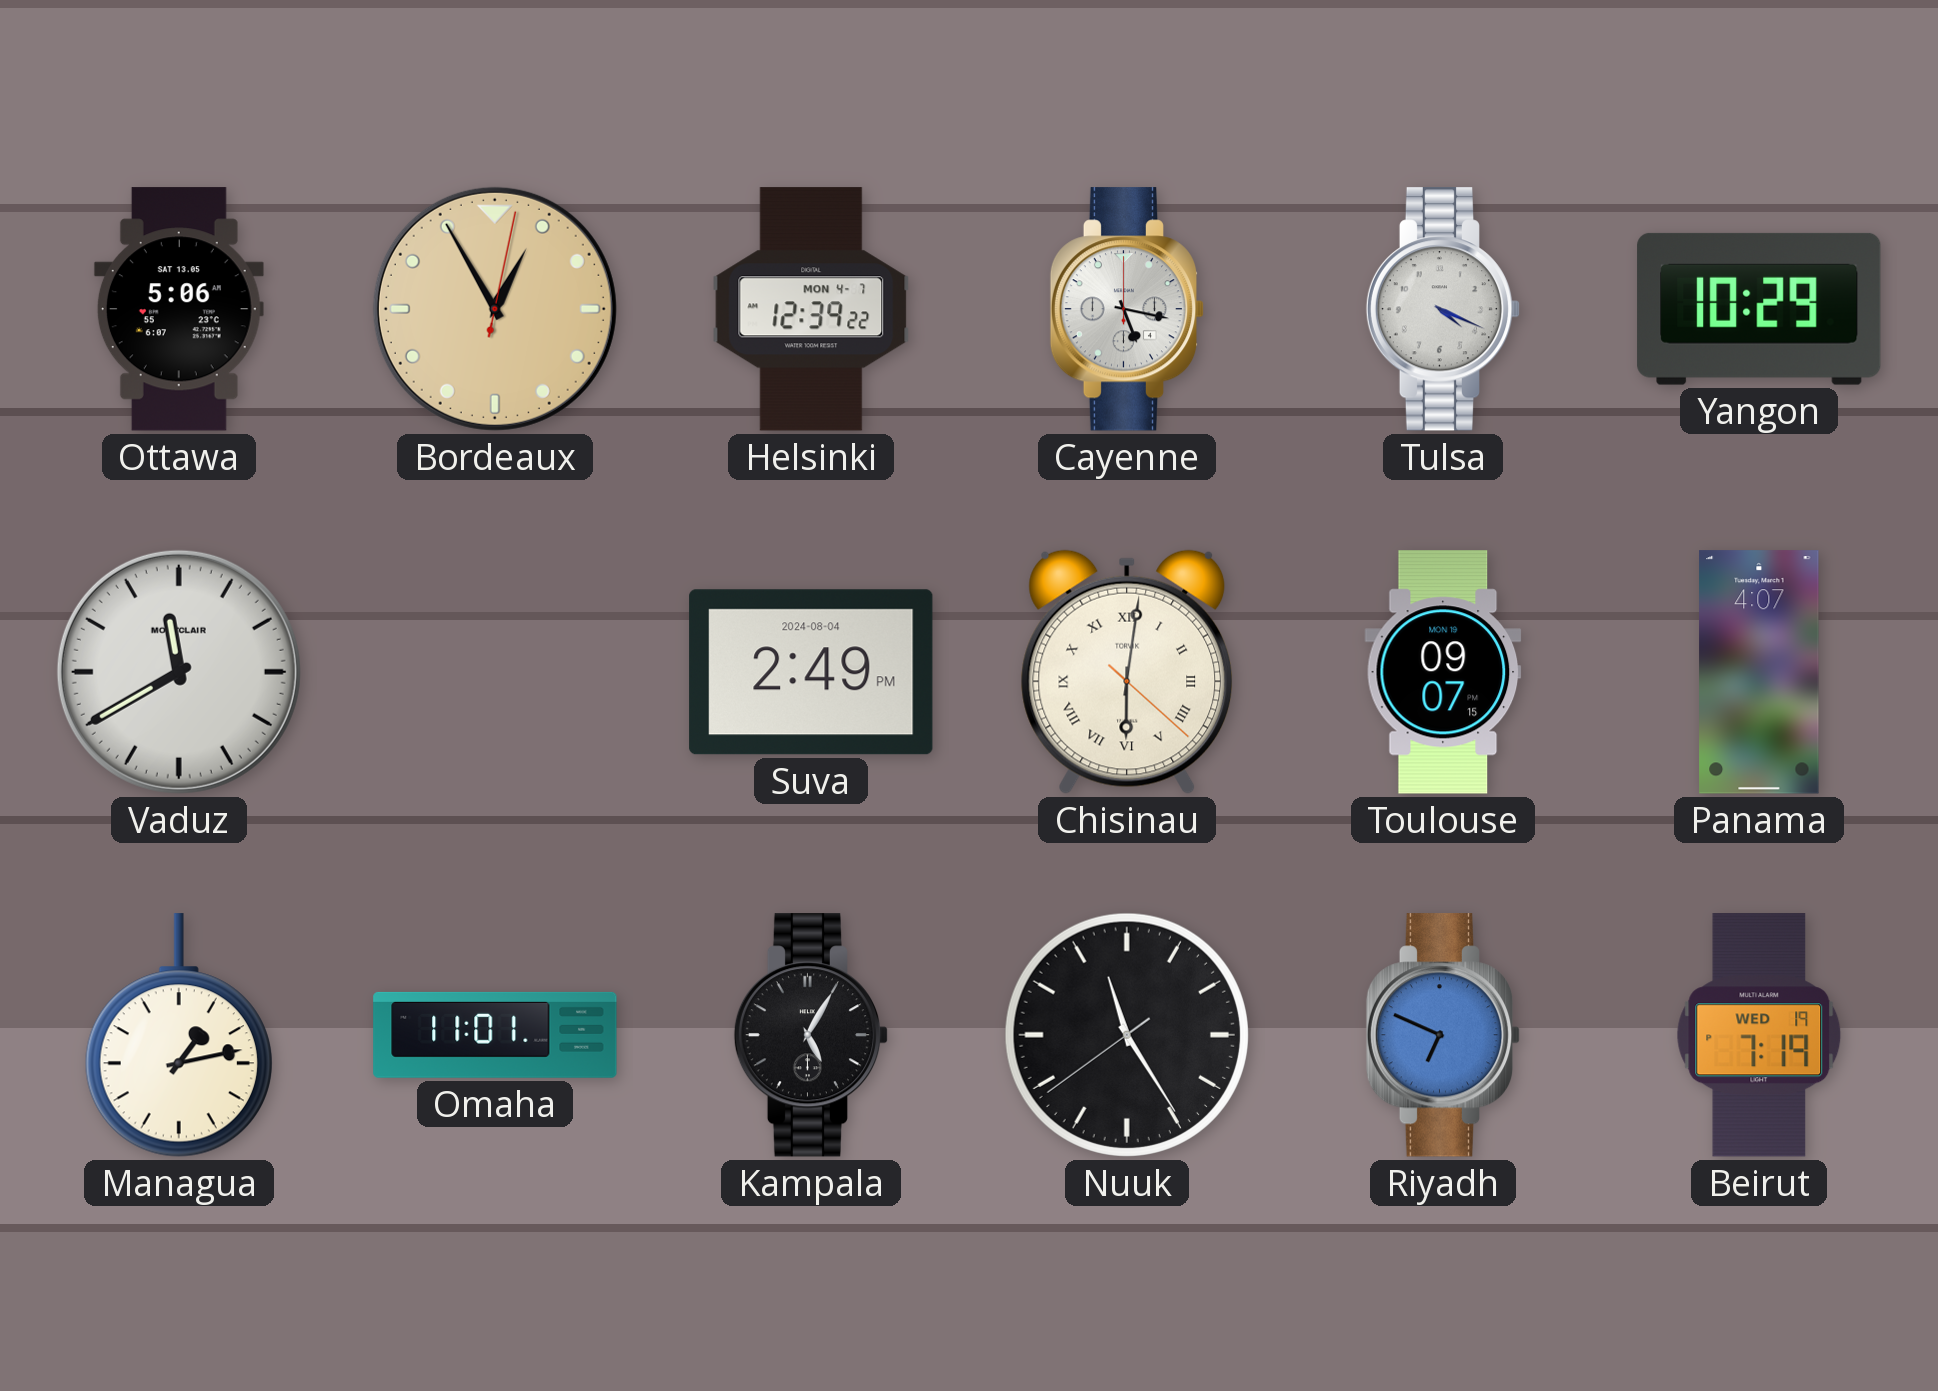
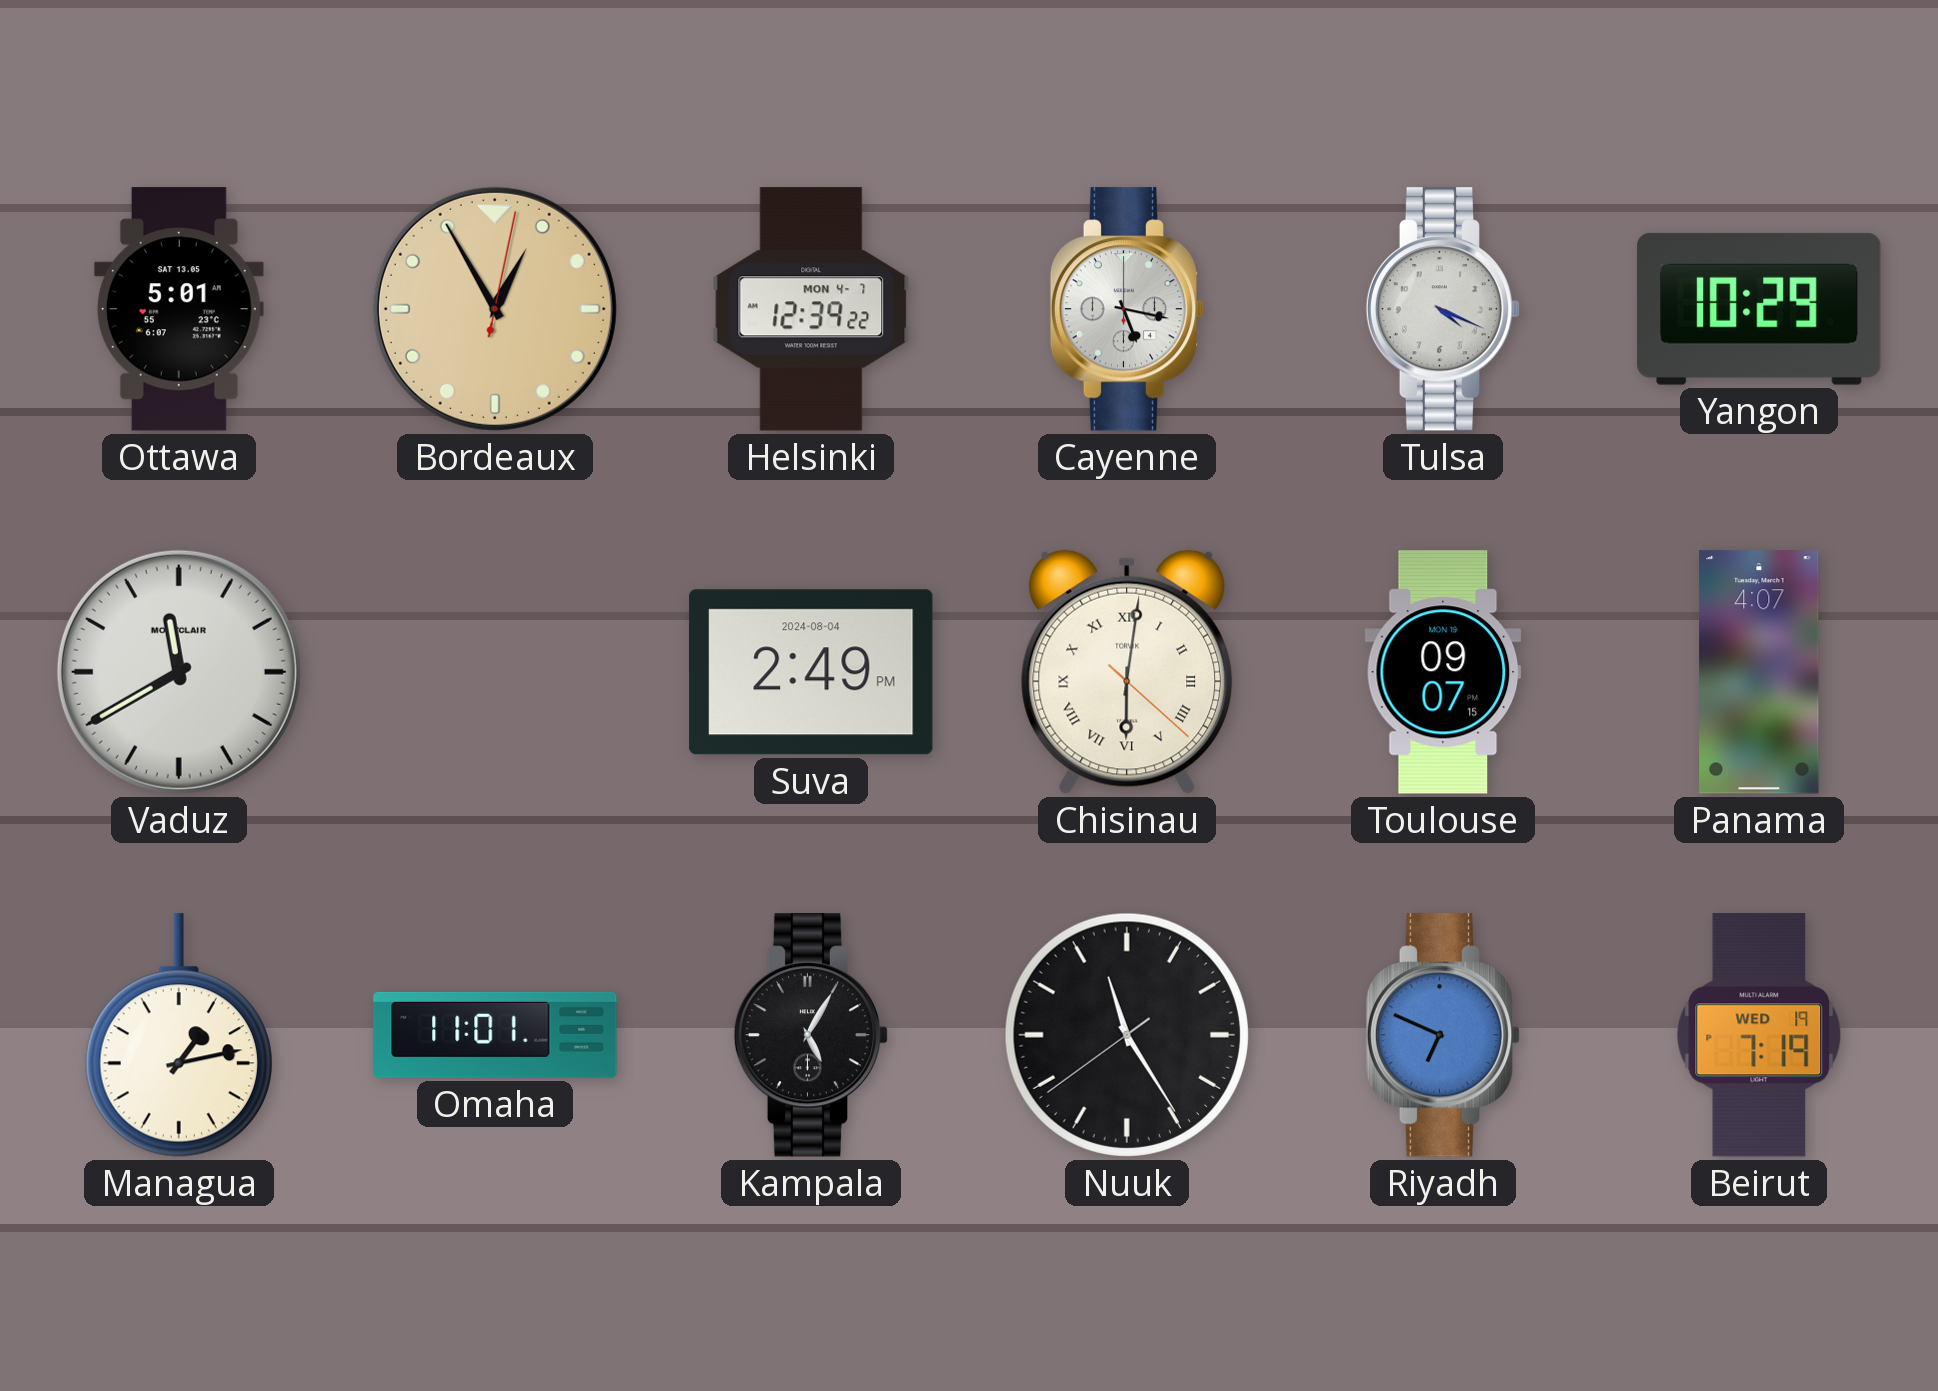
Ottawa: 5:06 -> 5:01
